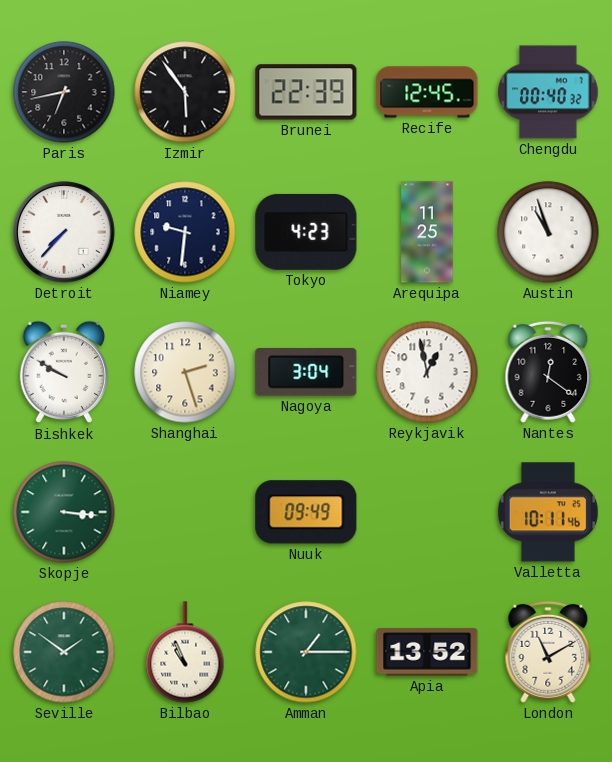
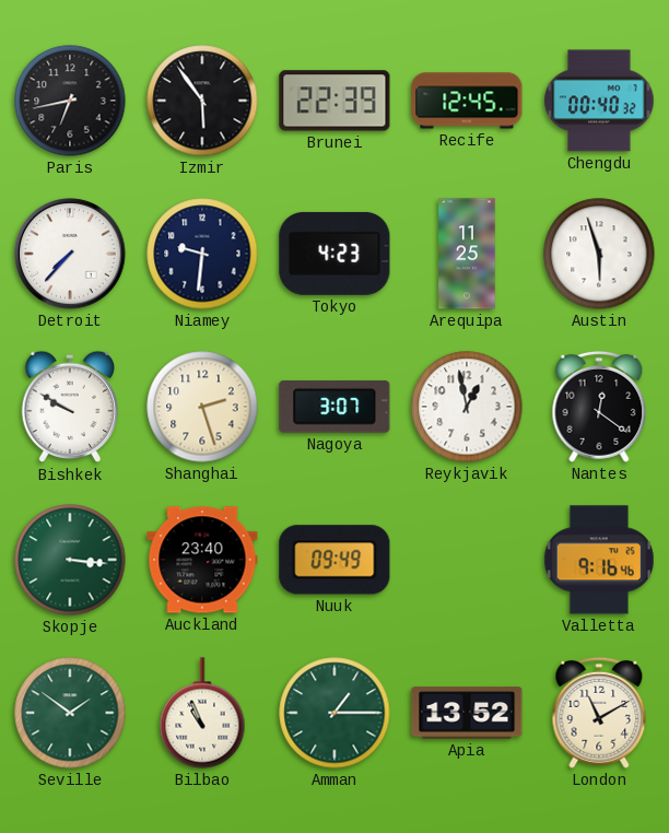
Austin: 10:57 -> 5:57
Nagoya: 3:04 -> 3:07
Auckland: none -> 23:40
Valletta: 10:11 -> 9:16
